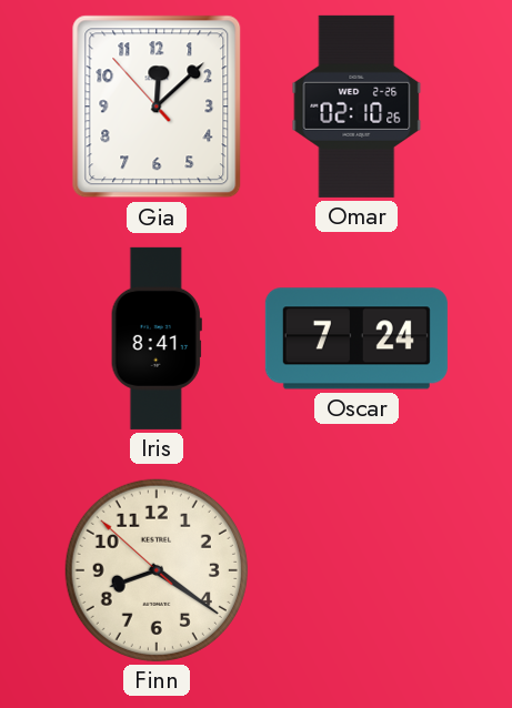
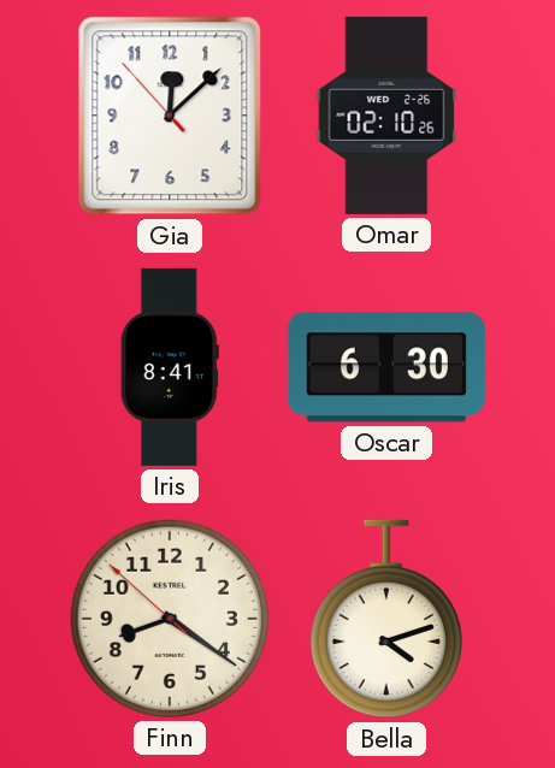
Oscar: 7:24 -> 6:30
Bella: none -> 4:12
